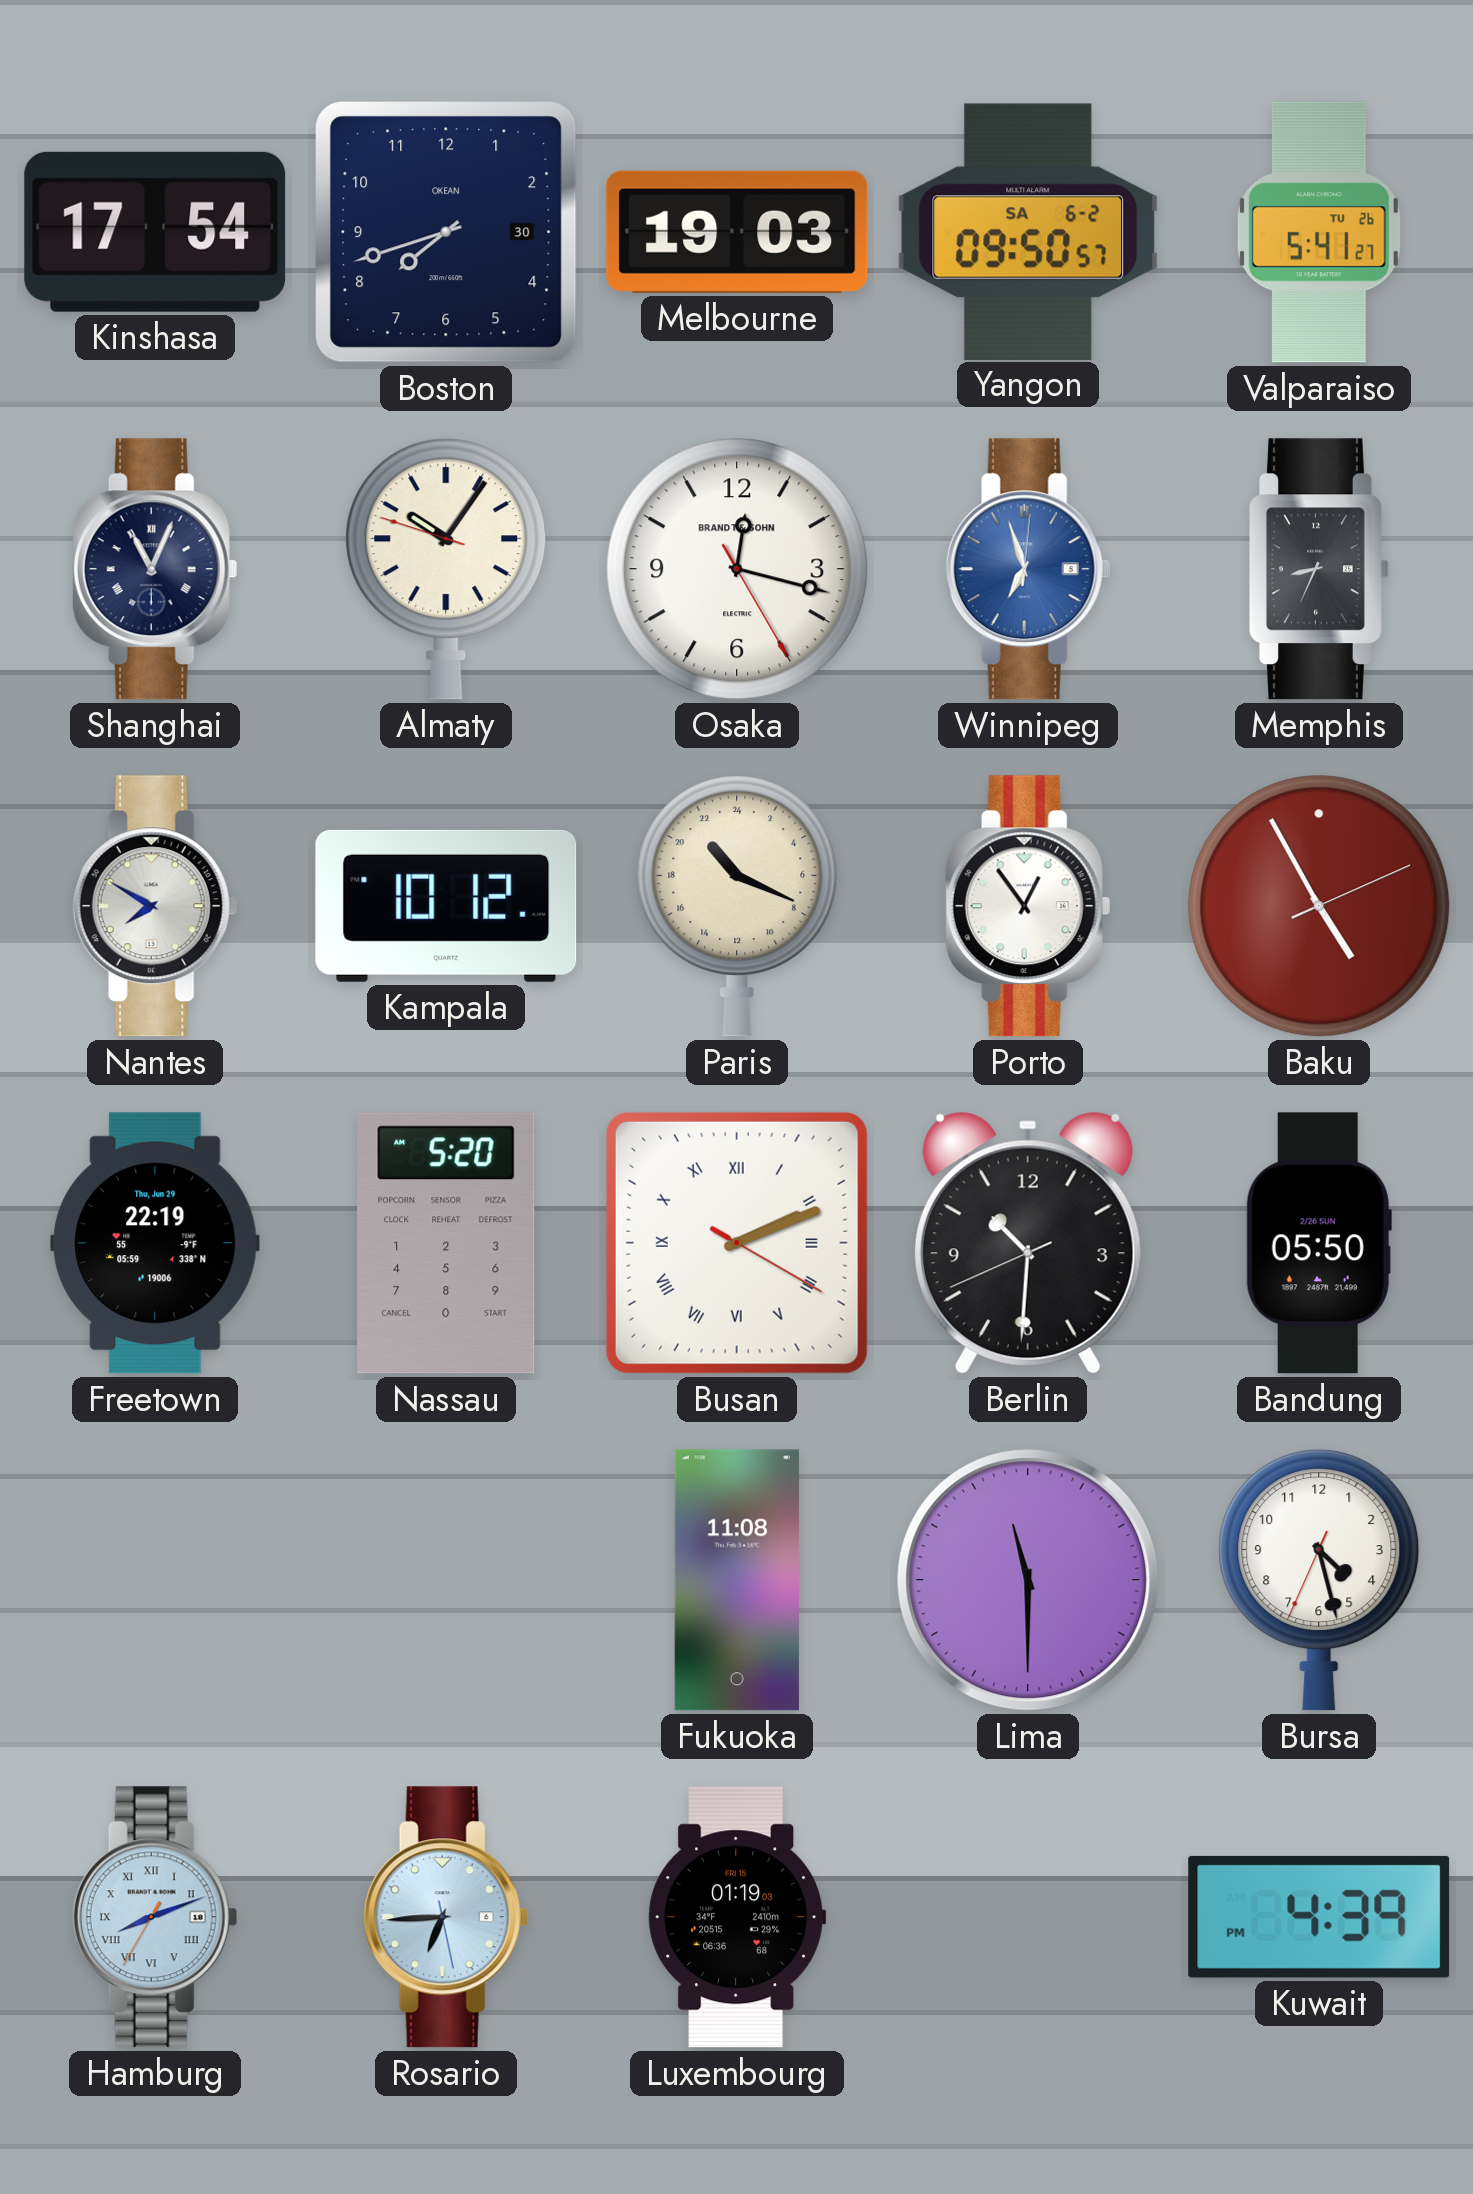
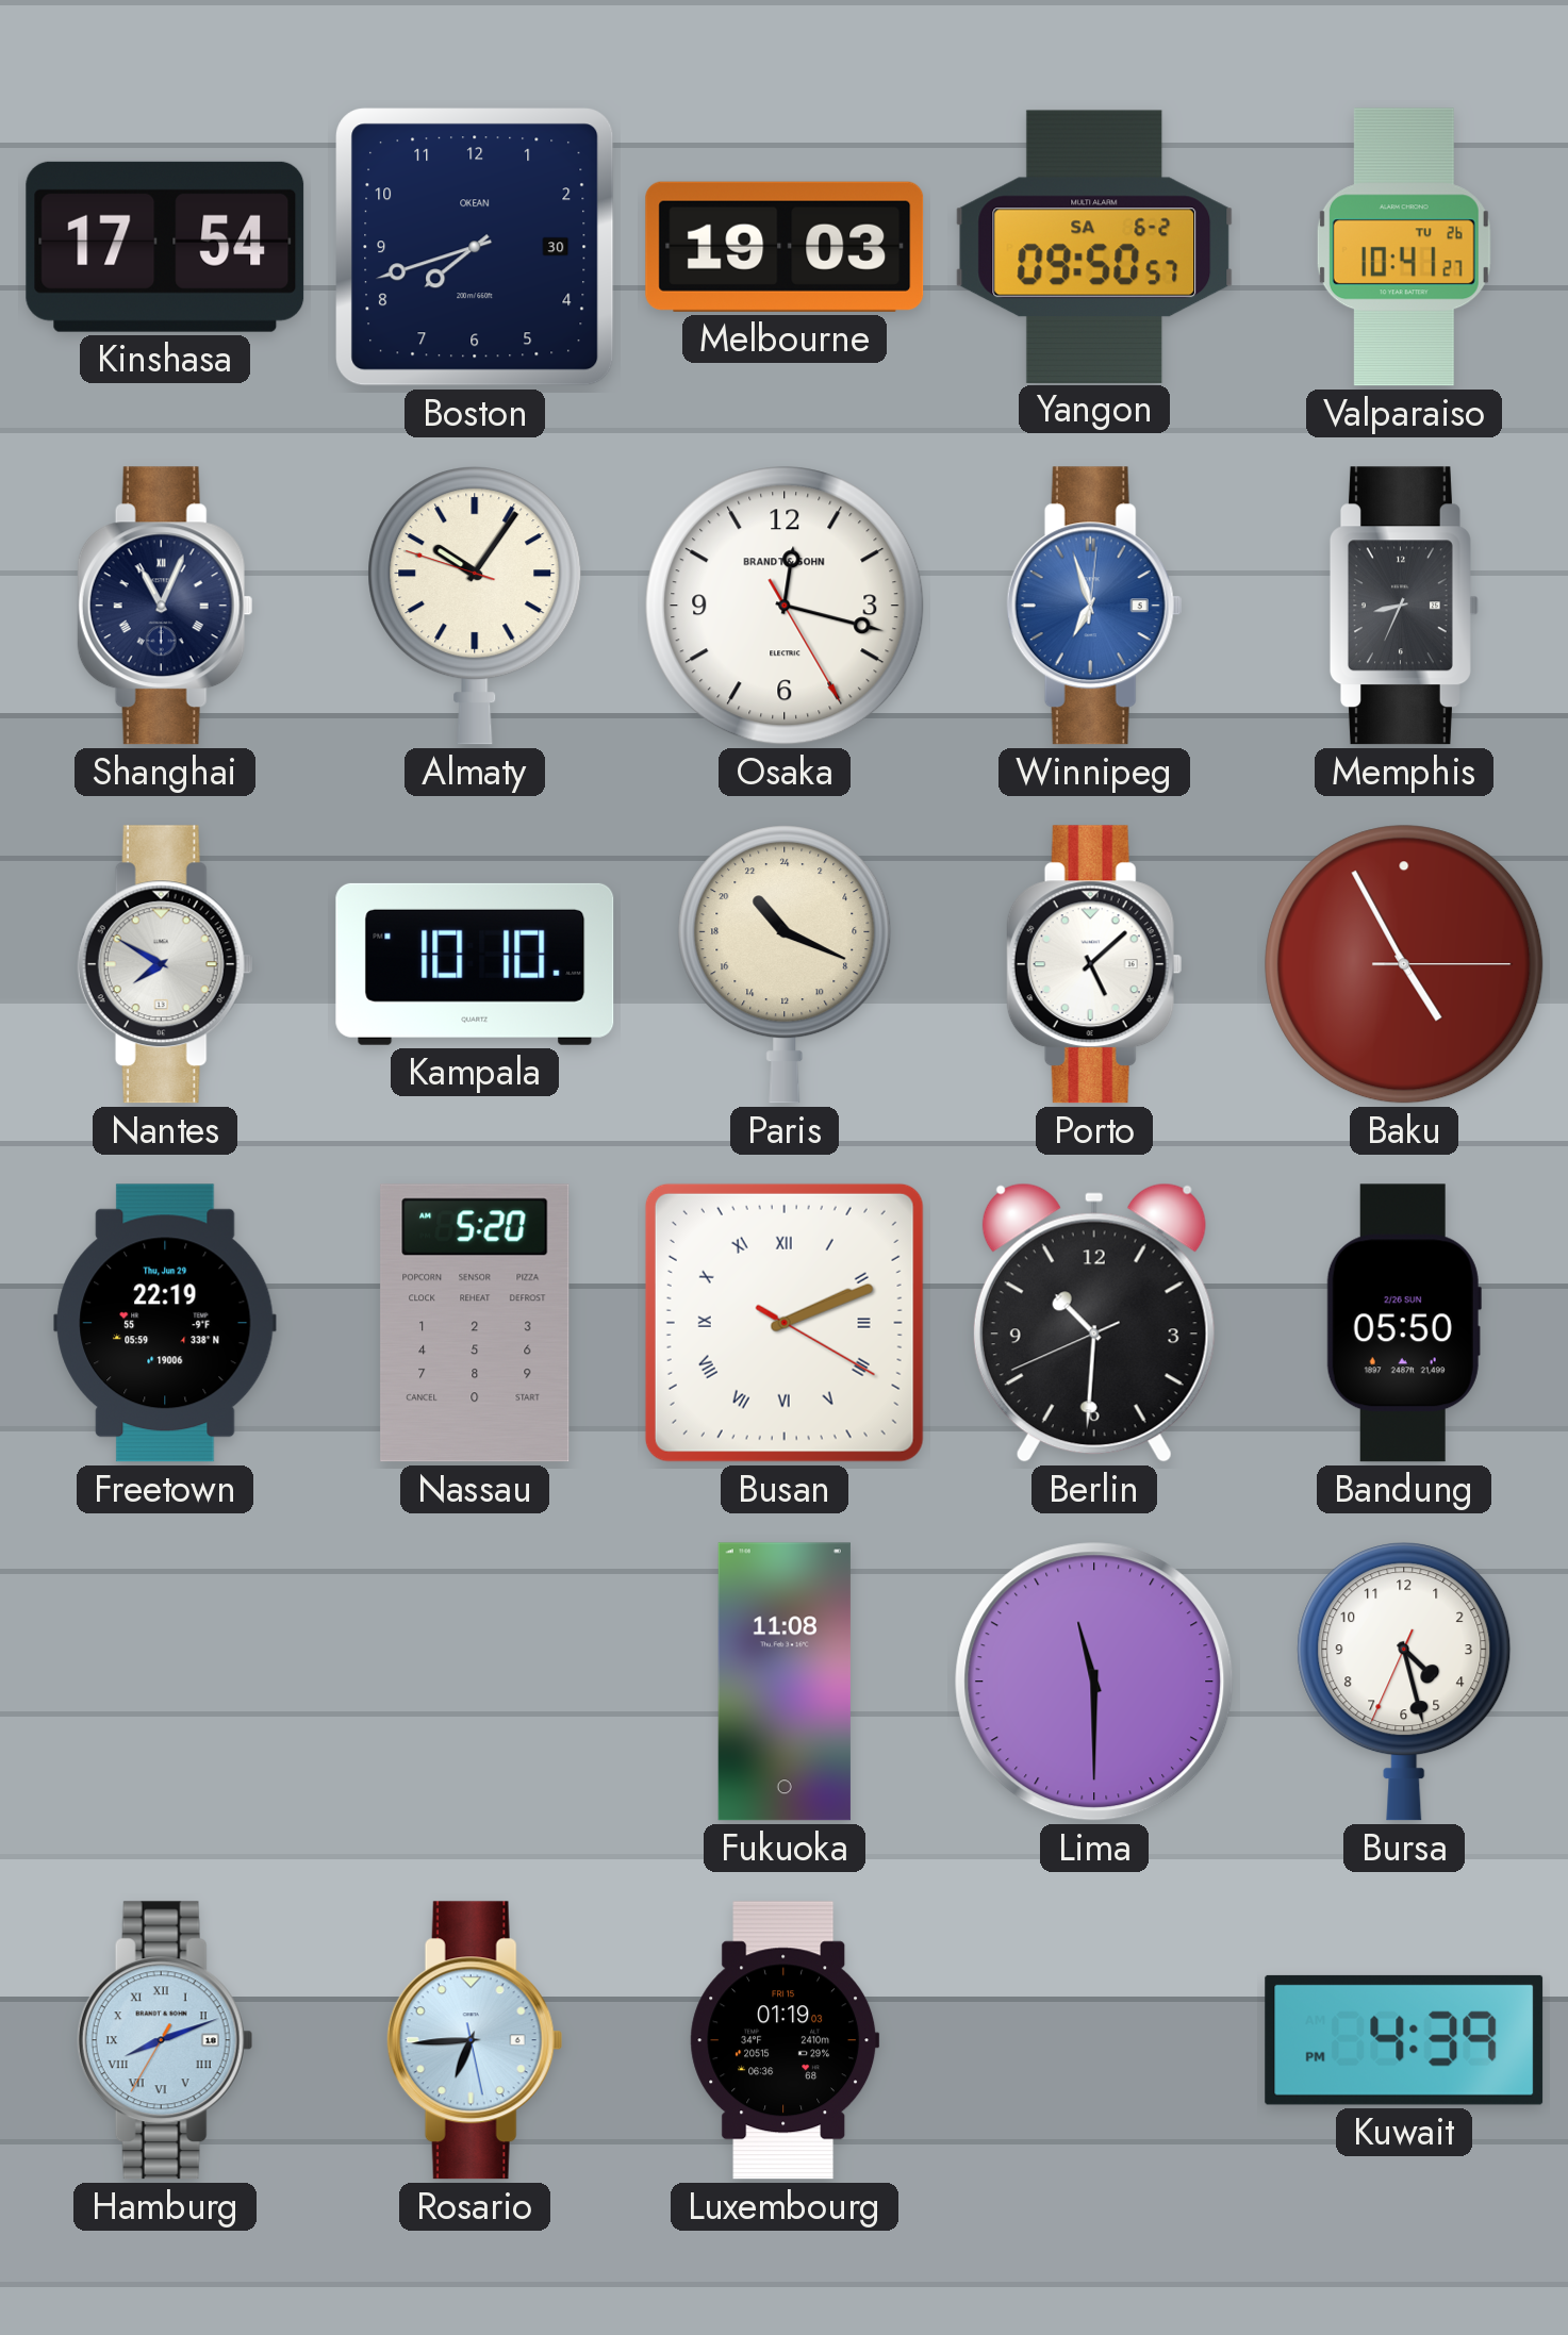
Valparaiso: 5:41 -> 10:41
Kampala: 10:12 -> 10:10
Porto: 12:54 -> 5:08
Baku: 4:55:11 -> 4:55:15
